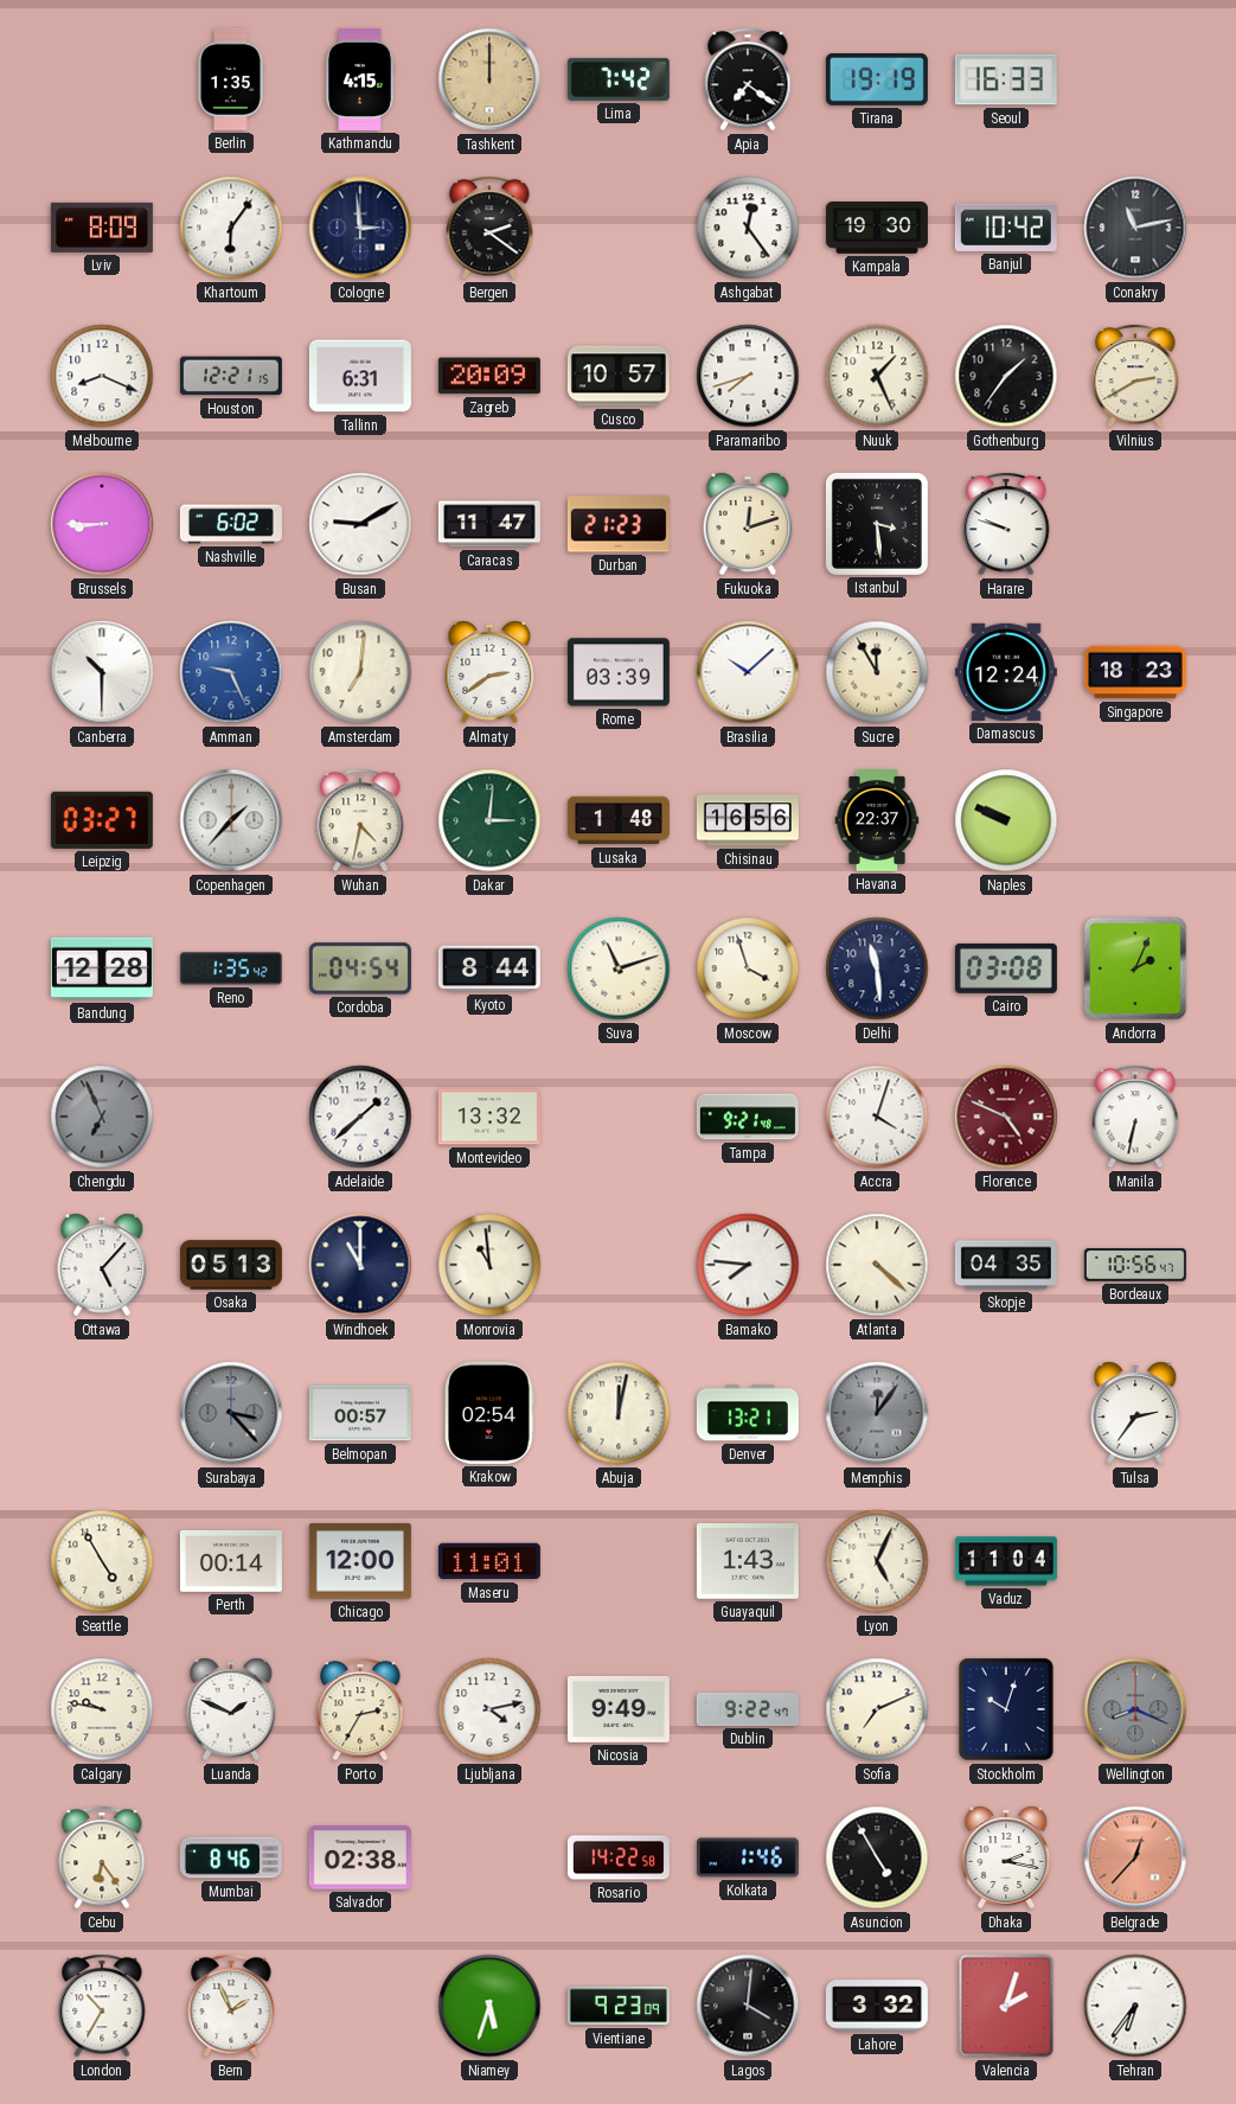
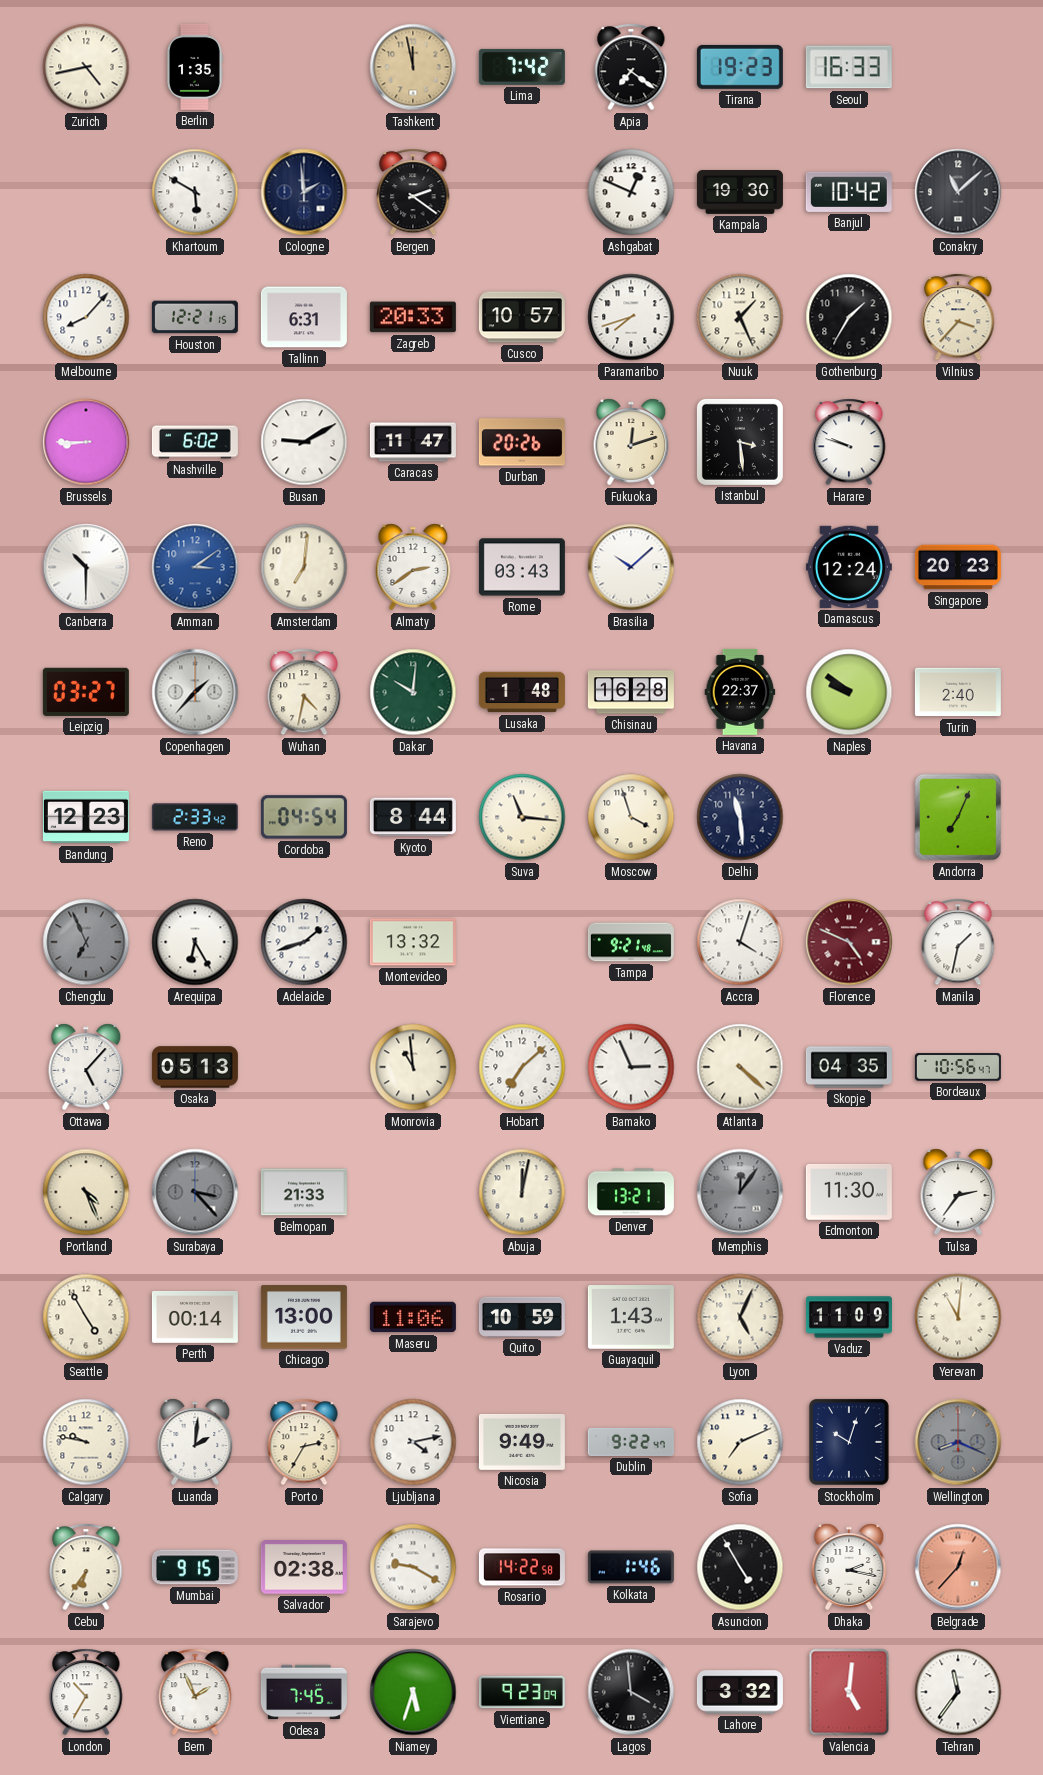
Zurich: none -> 4:43
Kathmandu: 4:15 -> none
Tashkent: 12:00 -> 11:58
Tirana: 19:19 -> 19:23
Lviv: 8:09 -> none
Khartoum: 6:06 -> 5:50
Cologne: 2:59 -> 1:59
Ashgabat: 12:24 -> 12:49
Conakry: 11:13 -> 11:08
Melbourne: 8:19 -> 8:07
Zagreb: 20:09 -> 20:33
Gothenburg: 1:36 -> 1:35
Vilnius: 2:40 -> 3:37
Durban: 21:23 -> 20:26
Amman: 9:26 -> 3:09
Rome: 03:39 -> 03:43
Sucre: 11:55 -> none
Singapore: 18:23 -> 20:23
Dakar: 3:01 -> 10:01
Chisinau: 16:56 -> 16:28
Naples: 9:49 -> 9:51
Turin: none -> 2:40
Bandung: 12:28 -> 12:23
Reno: 1:35 -> 2:33
Suva: 11:12 -> 11:16
Cairo: 03:08 -> none
Andorra: 2:04 -> 7:04
Arequipa: none -> 6:25
Adelaide: 1:38 -> 1:42
Manila: 6:32 -> 1:32
Windhoek: 11:00 -> none
Hobart: none -> 7:08
Bamako: 7:46 -> 2:56
Portland: none -> 4:26
Belmopan: 00:57 -> 21:33
Krakow: 02:54 -> none
Edmonton: none -> 11:30
Chicago: 12:00 -> 13:00
Maseru: 11:01 -> 11:06
Quito: none -> 10:59
Vaduz: 11:04 -> 11:09
Yerevan: none -> 11:01
Luanda: 1:49 -> 2:01
Cebu: 6:24 -> 6:36
Mumbai: 8:46 -> 9:15
Sarajevo: none -> 9:20
Odesa: none -> 7:45
Lagos: 4:01 -> 3:59
Valencia: 2:03 -> 5:01
Tehran: 6:36 -> 11:36
